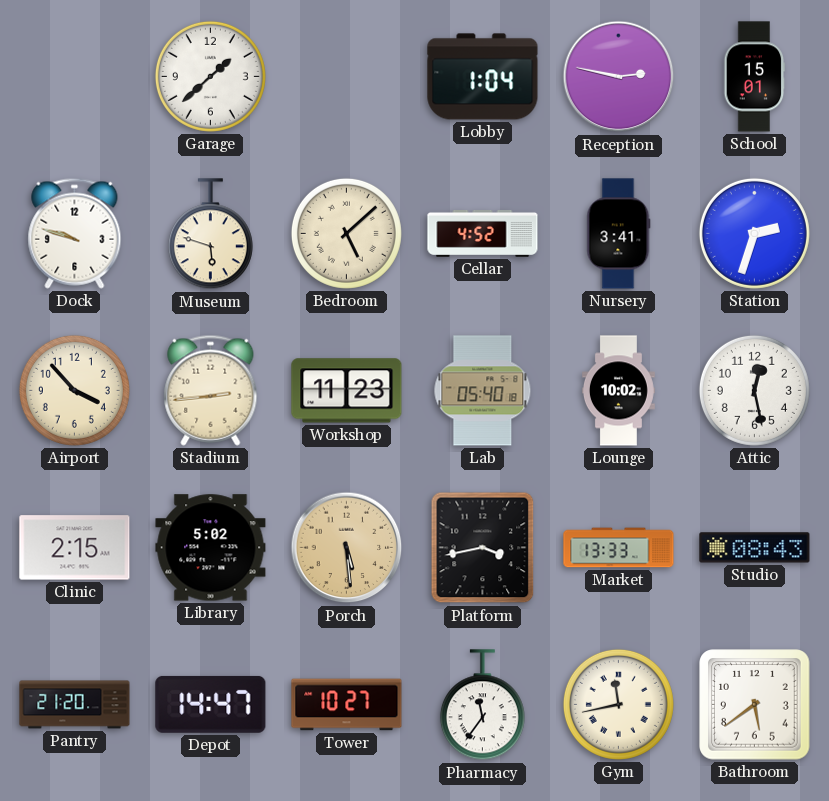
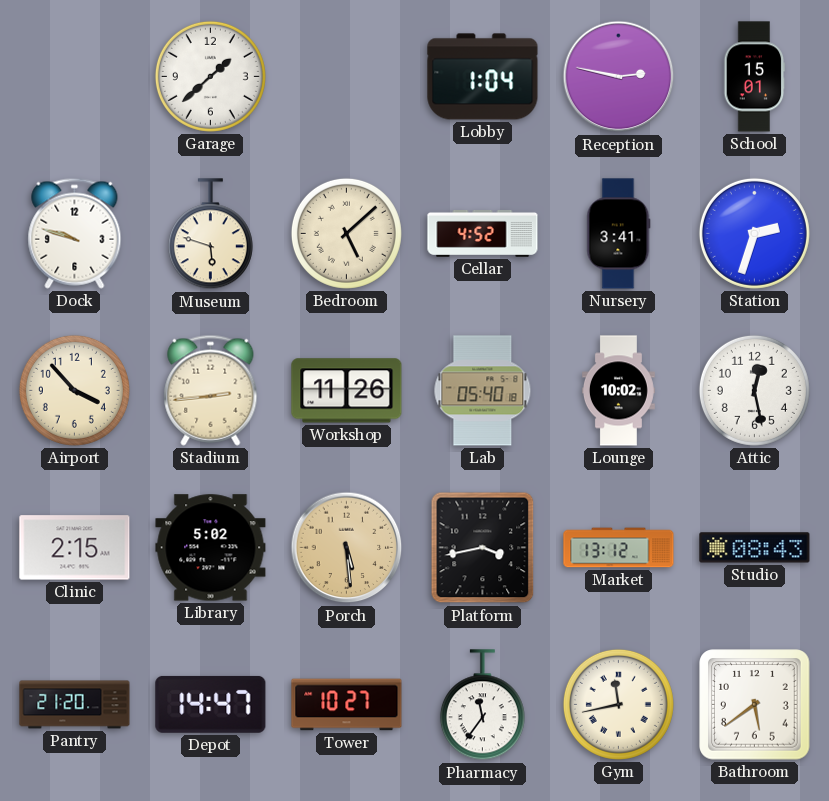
Workshop: 11:23 -> 11:26
Market: 13:33 -> 13:12
